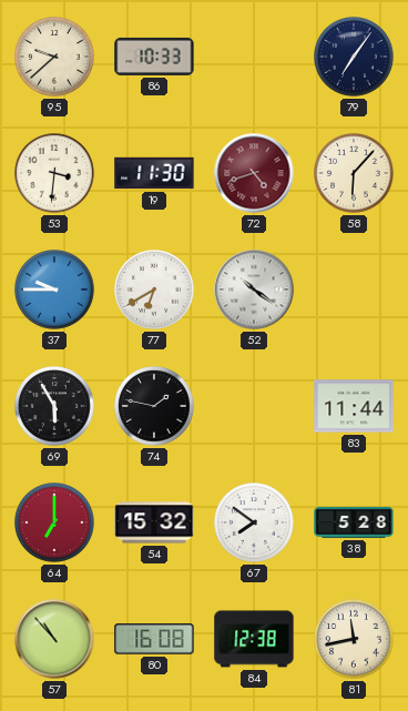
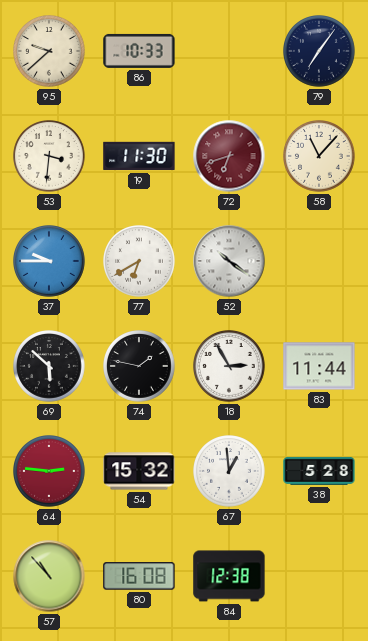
72: 4:42 -> 6:42
58: 6:07 -> 11:07
69: 5:55 -> 5:52
18: none -> 2:55
64: 7:00 -> 2:46
67: 7:51 -> 12:59
81: 11:43 -> none
